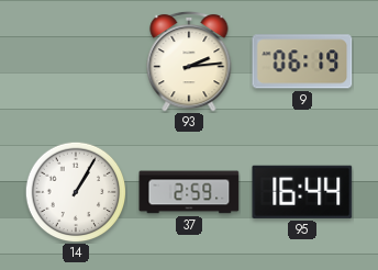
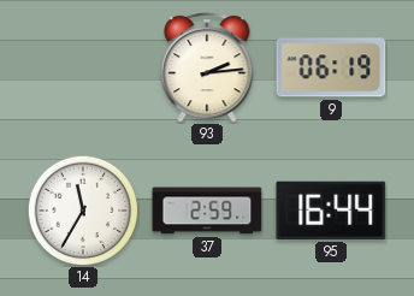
14: 1:05 -> 11:35
